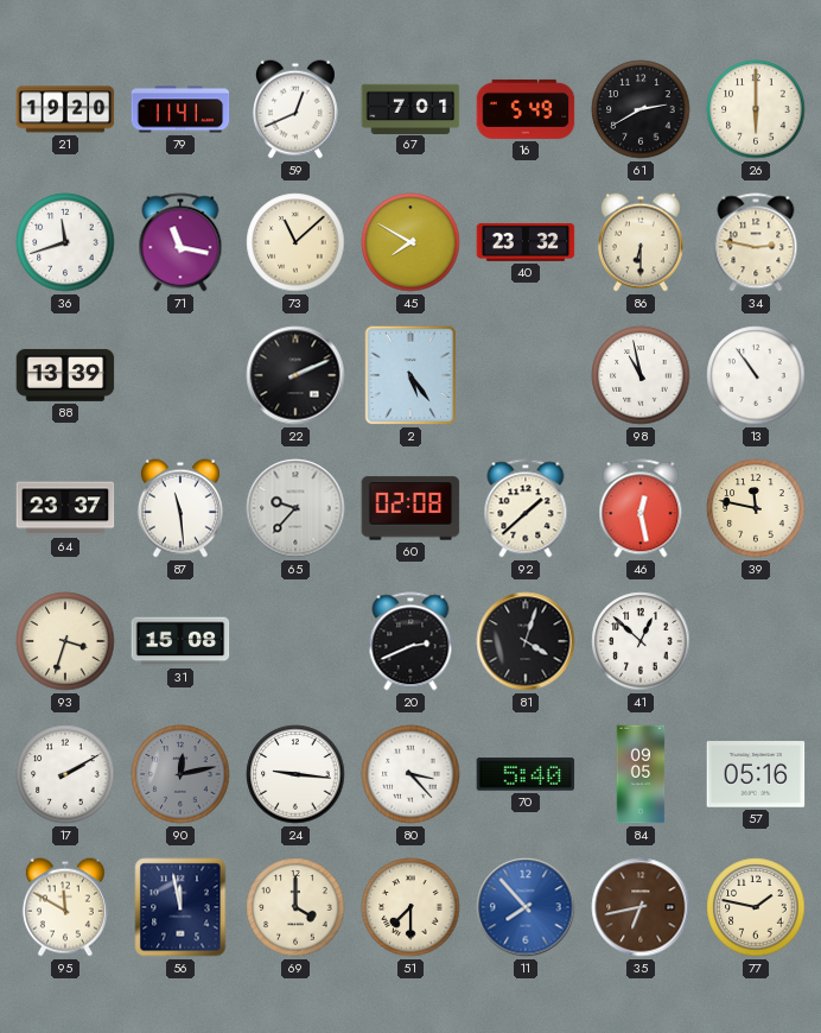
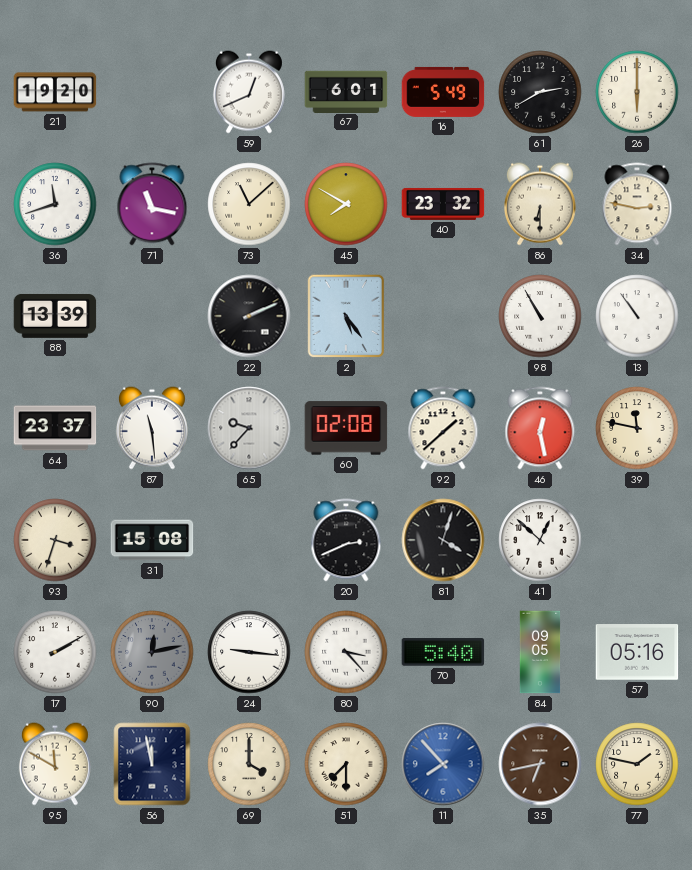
79: 11:41 -> none
67: 7:01 -> 6:01
98: 10:58 -> 10:55
